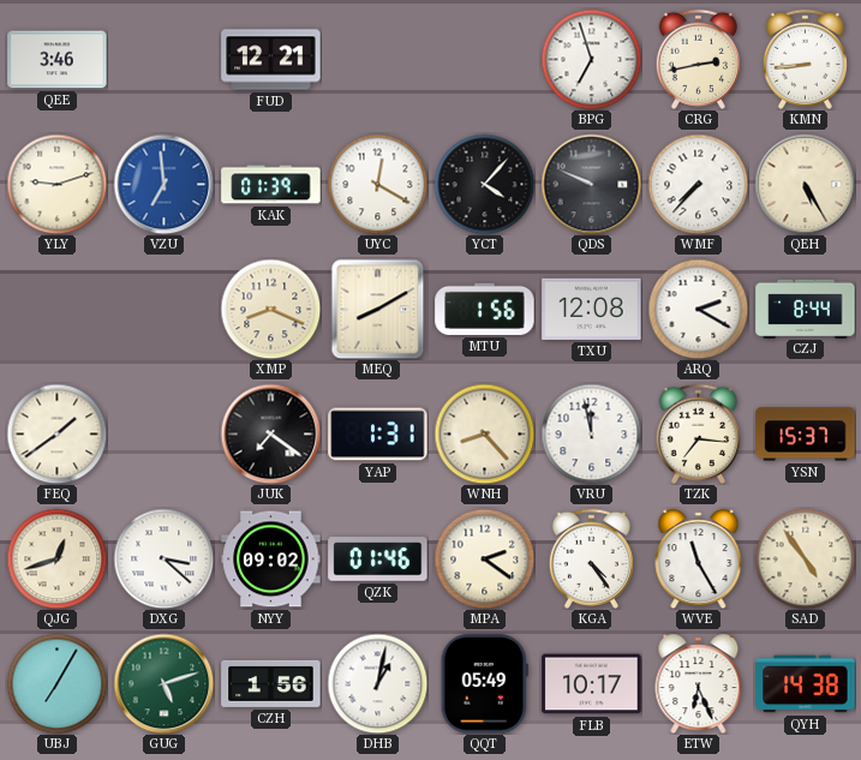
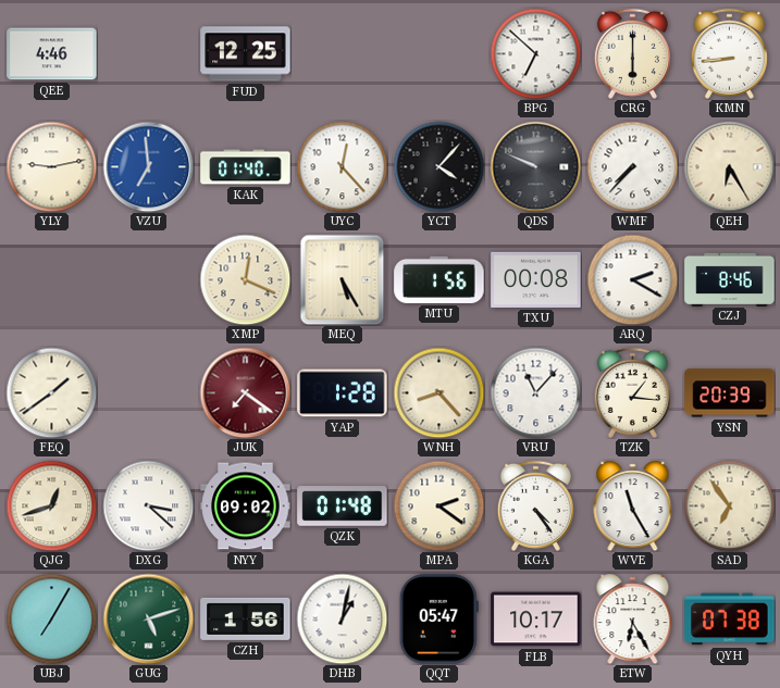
QEE: 3:46 -> 4:46
FUD: 12:21 -> 12:25
BPG: 6:57 -> 6:52
CRG: 2:43 -> 6:00
YLY: 9:12 -> 9:13
KAK: 01:39 -> 01:40
UYC: 12:20 -> 12:23
QEH: 5:25 -> 6:25
XMP: 8:19 -> 12:19
MEQ: 8:10 -> 5:25
TXU: 12:08 -> 00:08
CZJ: 8:44 -> 8:46
JUK dial: black -> burgundy
YAP: 1:31 -> 1:28
VRU: 11:58 -> 11:07
TZK: 7:16 -> 1:16
YSN: 15:37 -> 20:39
QZK: 01:46 -> 01:48
SAD: 4:54 -> 6:54
QQT: 05:49 -> 05:47
ETW: 6:26 -> 6:25
QYH: 14:38 -> 07:38
